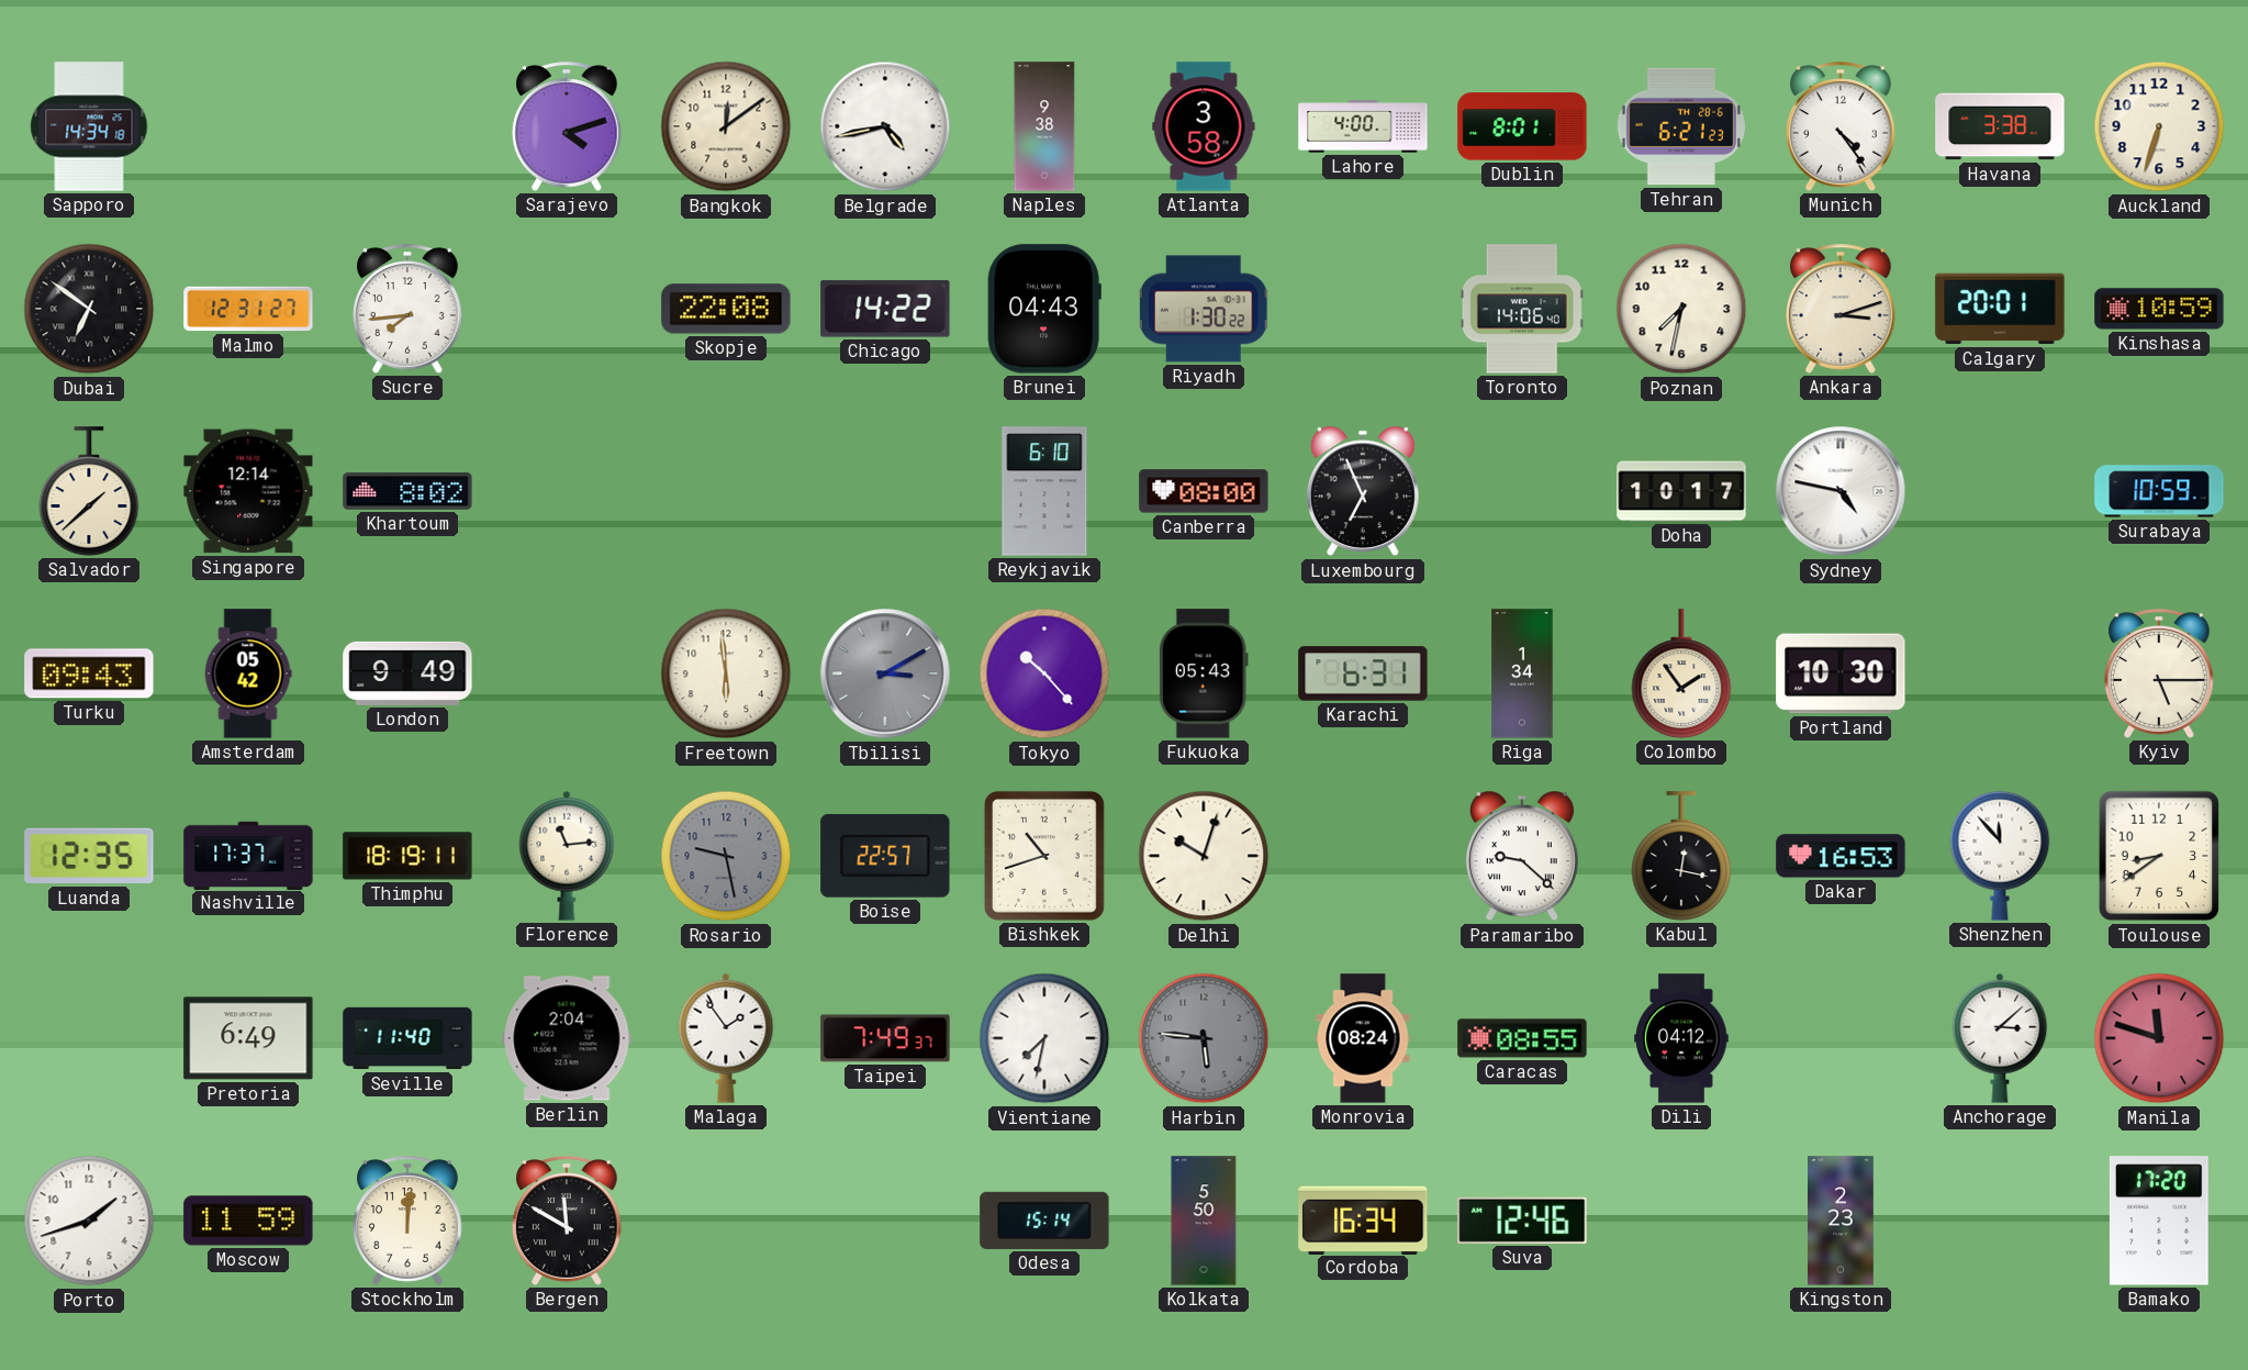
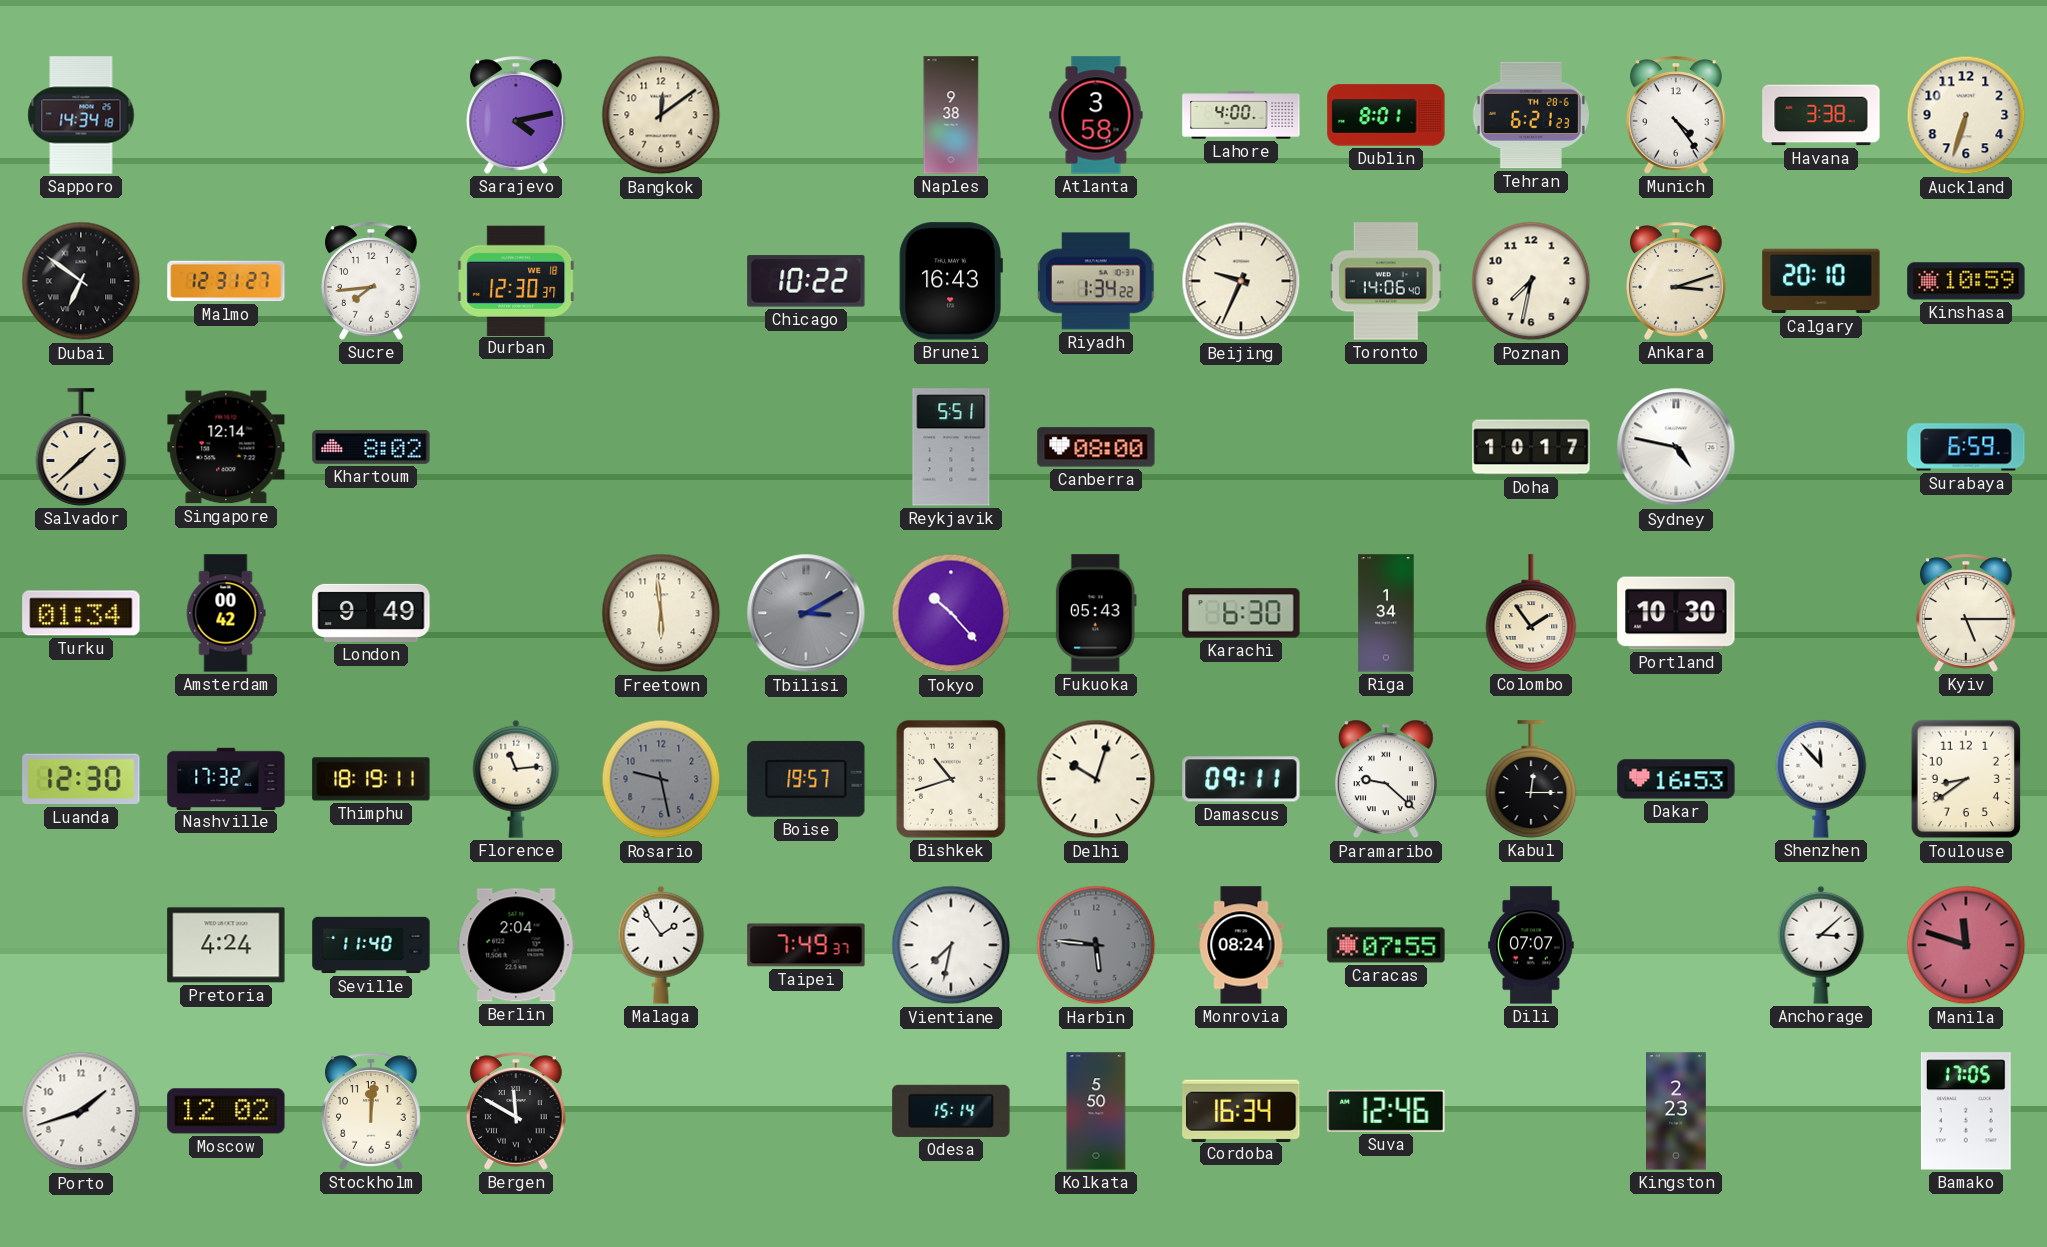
Sarajevo: 4:12 -> 4:13
Belgrade: 4:43 -> none
Durban: none -> 12:30
Skopje: 22:08 -> none
Chicago: 14:22 -> 10:22
Brunei: 04:43 -> 16:43
Riyadh: 1:30 -> 1:34
Beijing: none -> 9:34
Calgary: 20:01 -> 20:10
Reykjavik: 6:10 -> 5:51
Luxembourg: 6:56 -> none
Surabaya: 10:59 -> 6:59
Turku: 09:43 -> 01:34
Amsterdam: 05:42 -> 00:42
Karachi: 6:31 -> 6:30
Luanda: 12:35 -> 12:30
Nashville: 17:37 -> 17:32
Boise: 22:57 -> 19:57
Damascus: none -> 09:11
Kabul: 12:17 -> 12:15
Pretoria: 6:49 -> 4:24
Caracas: 08:55 -> 07:55
Dili: 04:12 -> 07:07
Moscow: 11:59 -> 12:02
Bamako: 17:20 -> 17:05
